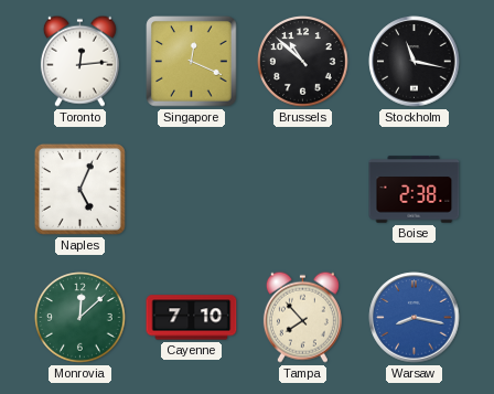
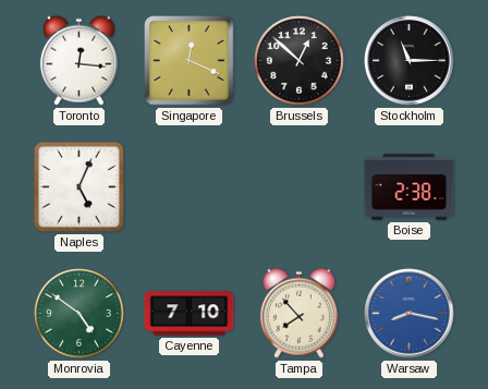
Toronto: 12:14 -> 12:16
Brussels: 10:52 -> 12:52
Stockholm: 11:17 -> 11:15
Monrovia: 12:08 -> 4:51
